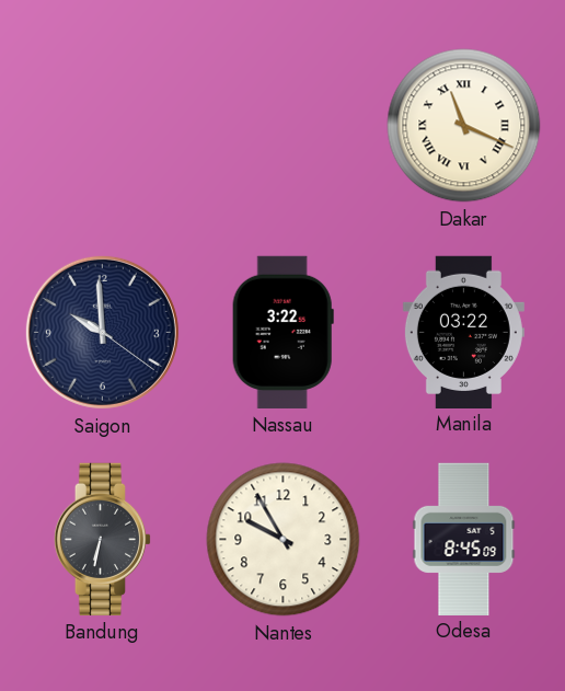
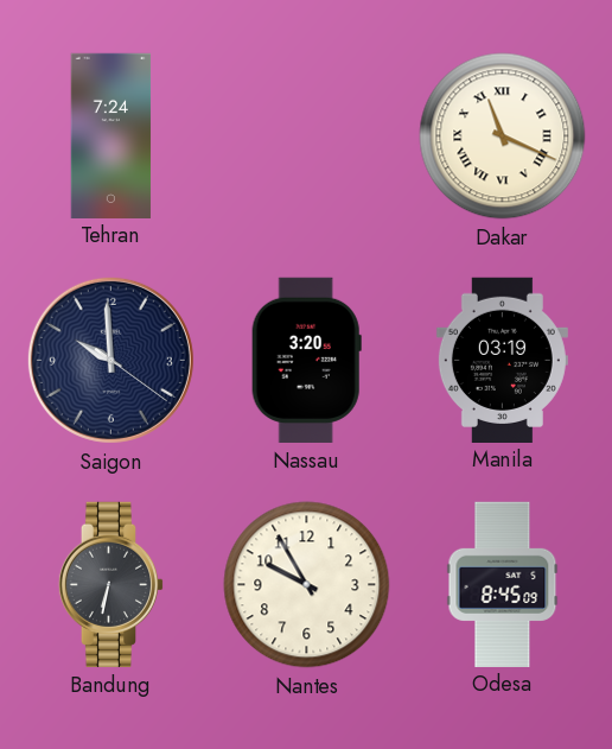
Tehran: none -> 7:24
Nassau: 3:22 -> 3:20
Manila: 03:22 -> 03:19
